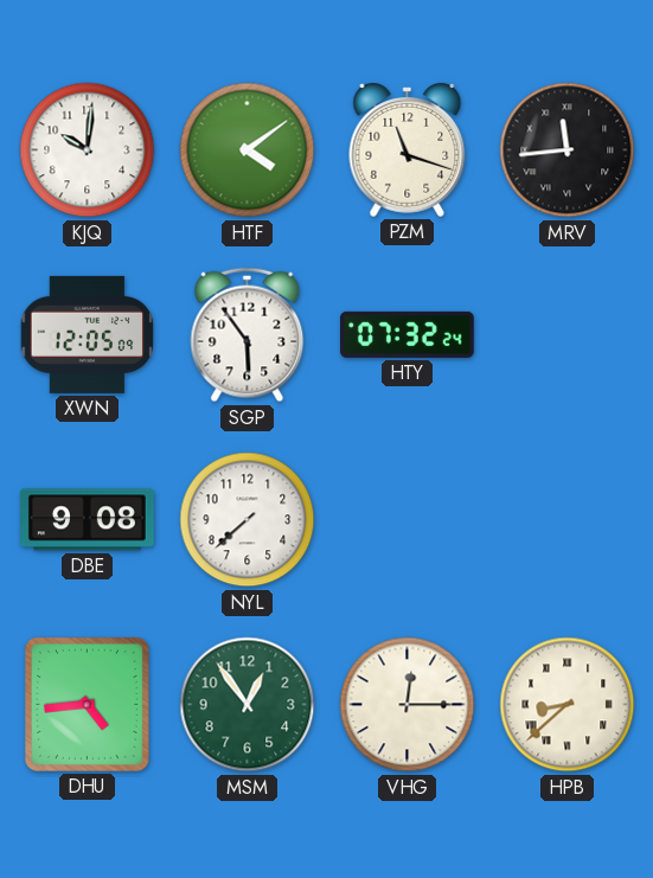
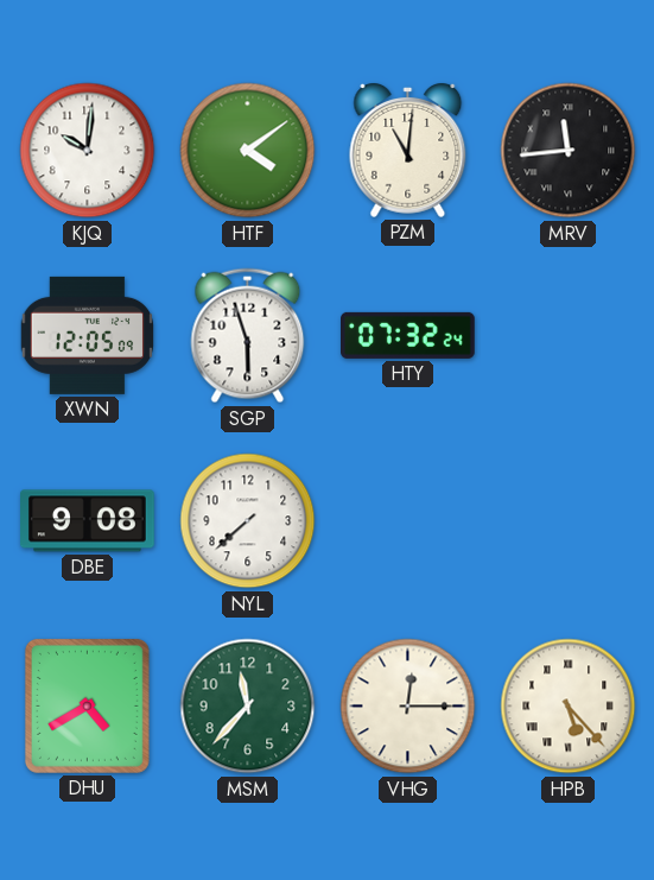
PZM: 11:18 -> 11:01
SGP: 5:54 -> 5:57
DHU: 4:44 -> 4:40
MSM: 12:54 -> 11:37
HPB: 8:38 -> 5:23
